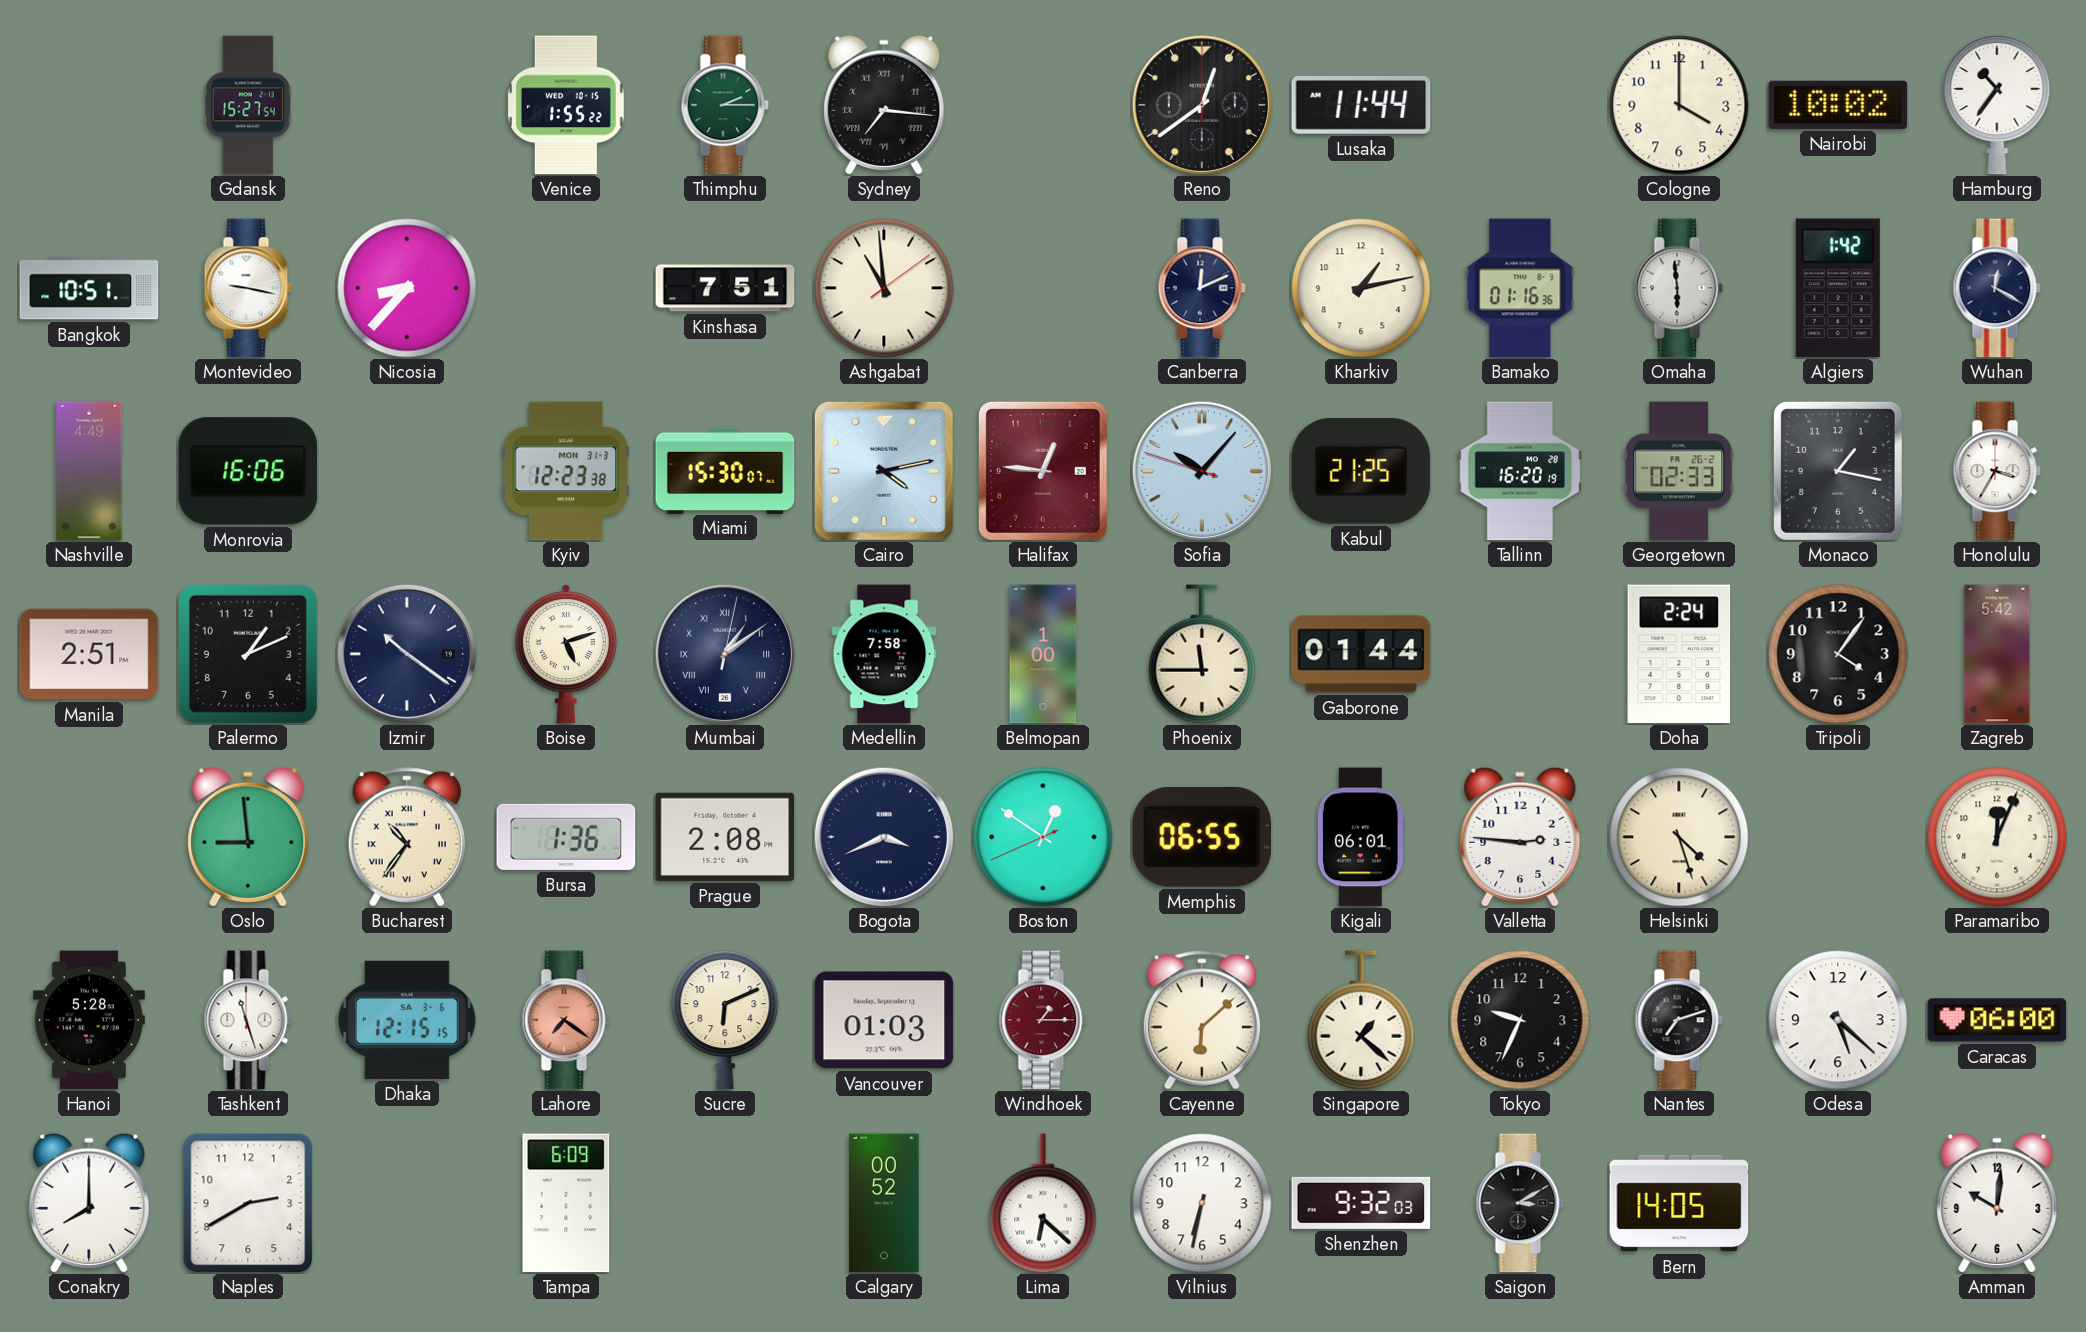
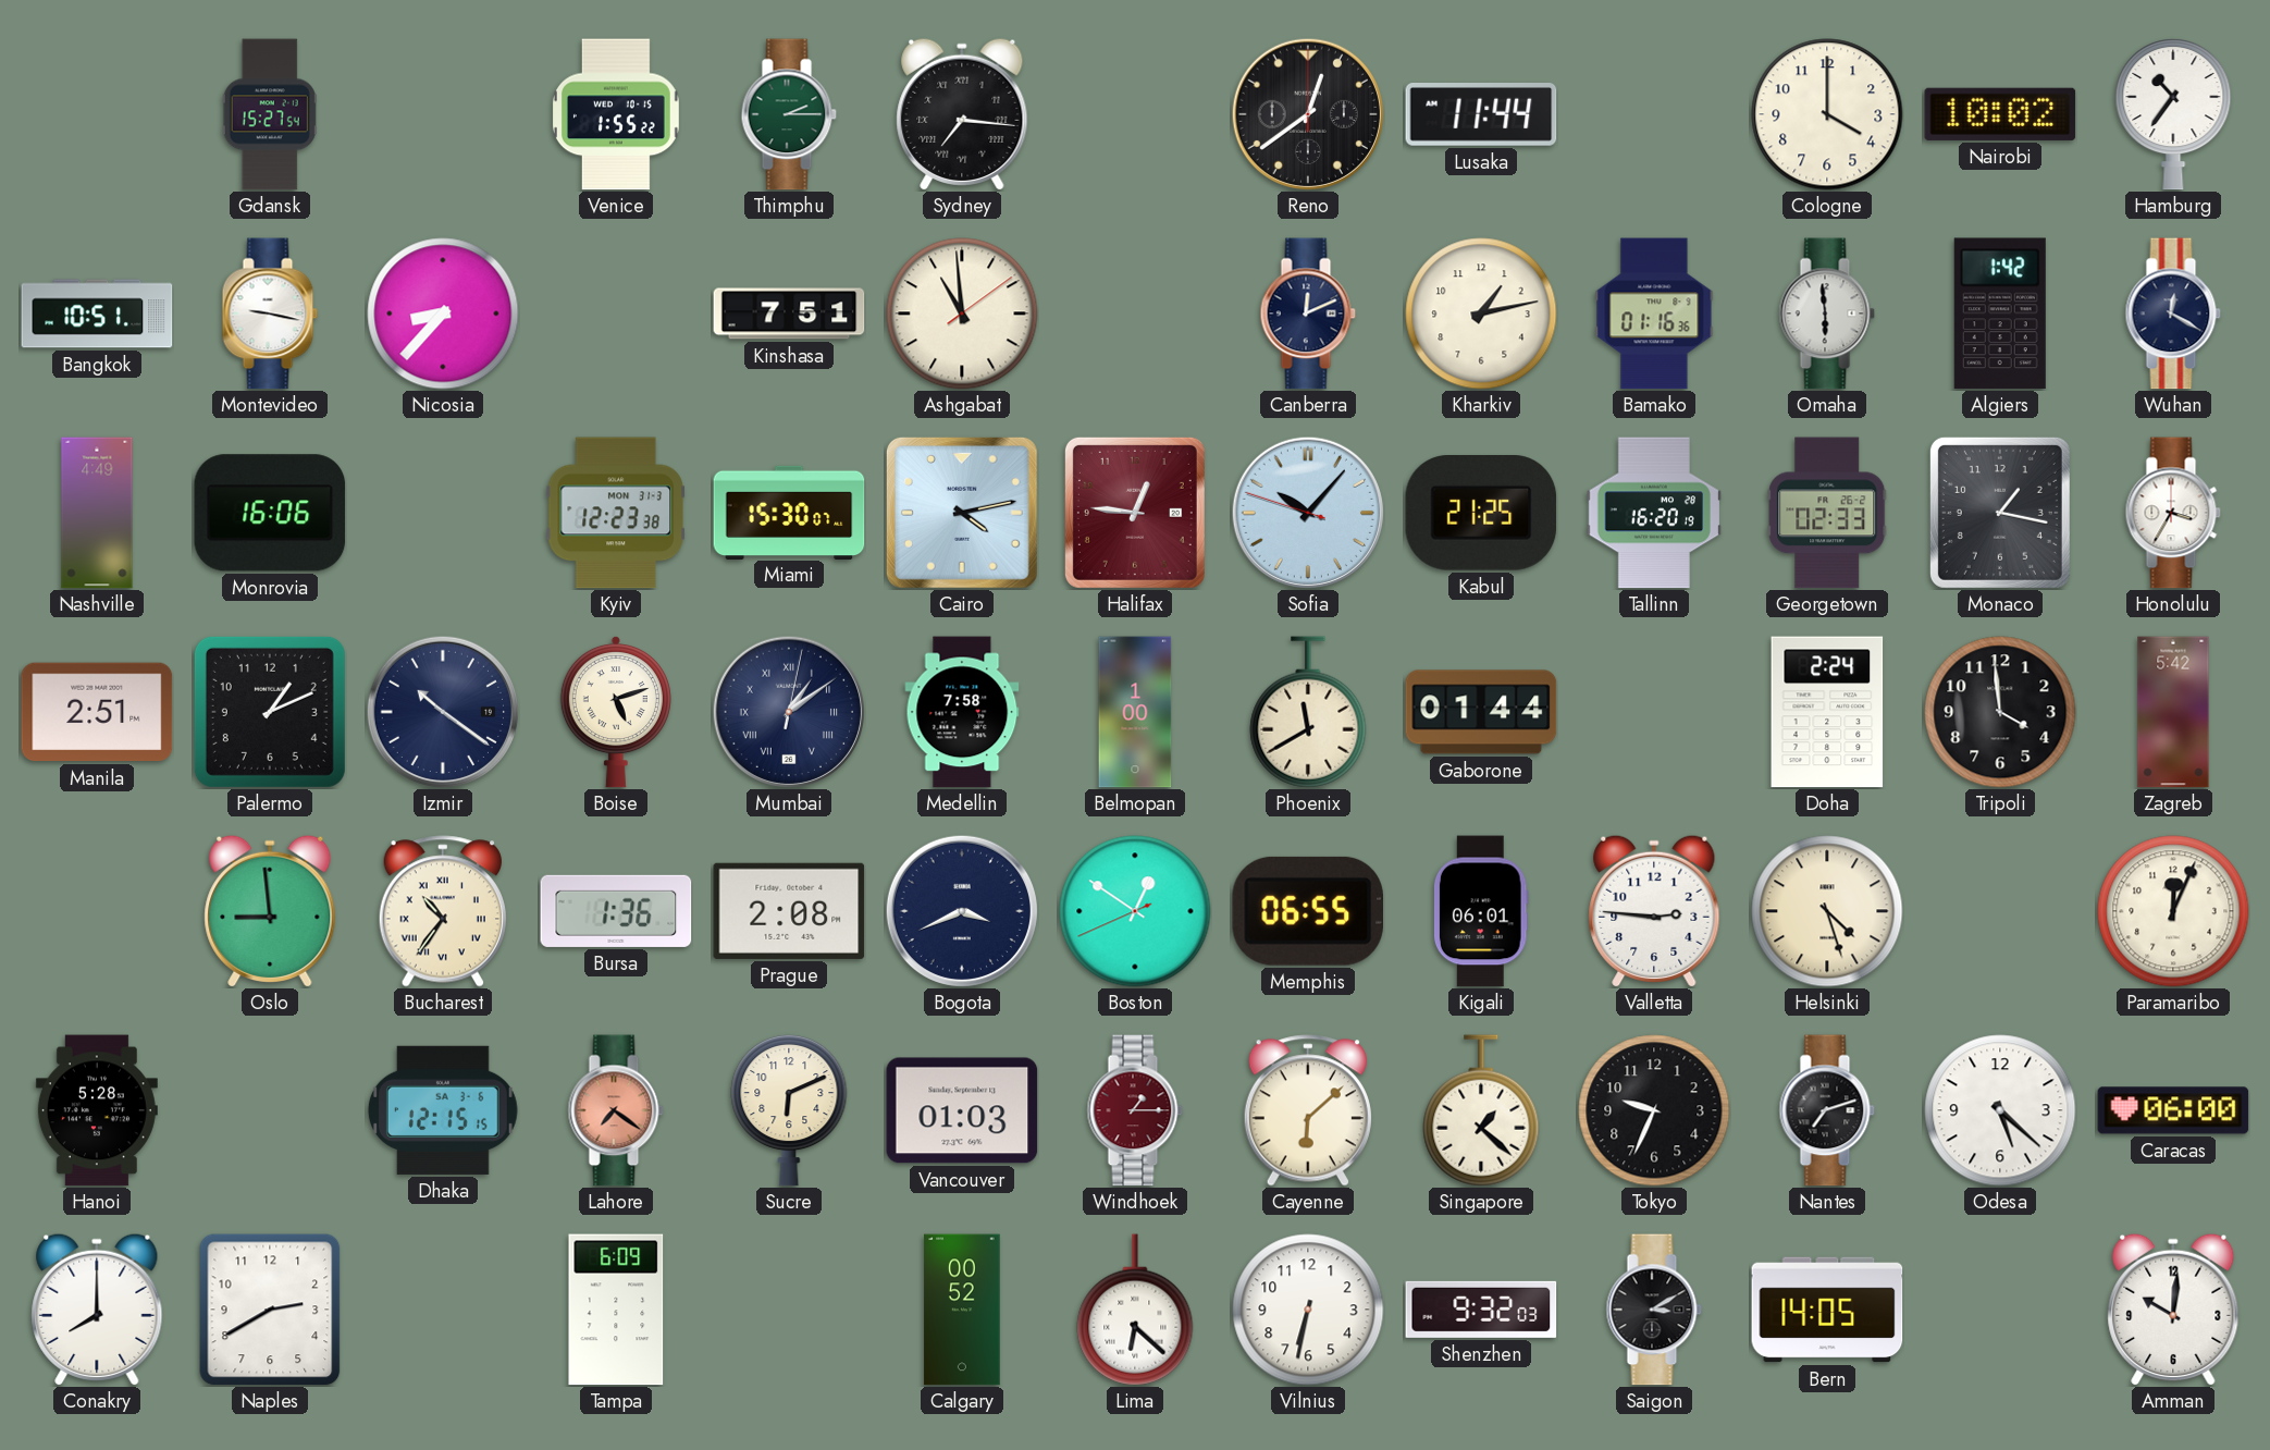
Phoenix: 11:45 -> 11:40
Tripoli: 4:06 -> 3:59
Tashkent: 11:27 -> none
